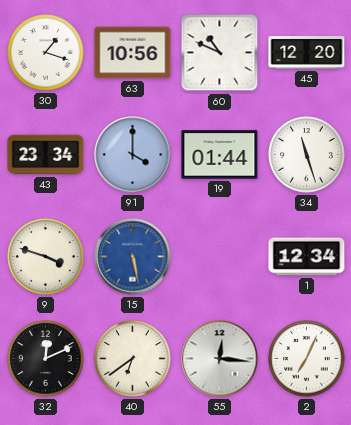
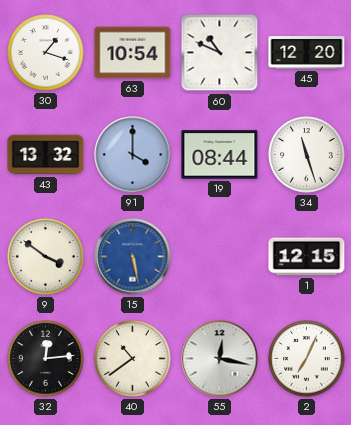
63: 10:56 -> 10:54
43: 23:34 -> 13:32
19: 01:44 -> 08:44
9: 3:48 -> 3:51
1: 12:34 -> 12:15
32: 12:11 -> 12:14
40: 6:39 -> 10:39
55: 12:16 -> 12:17
